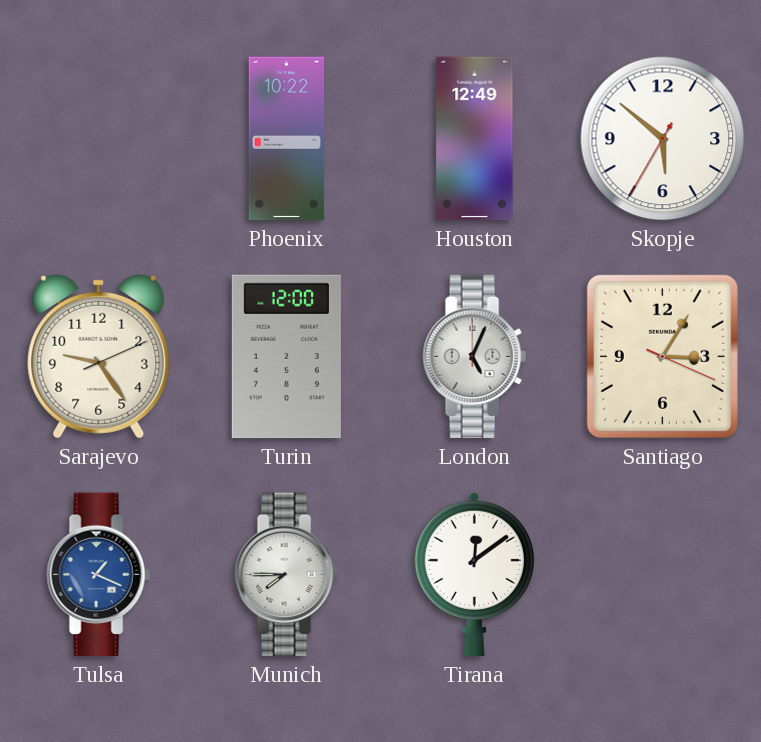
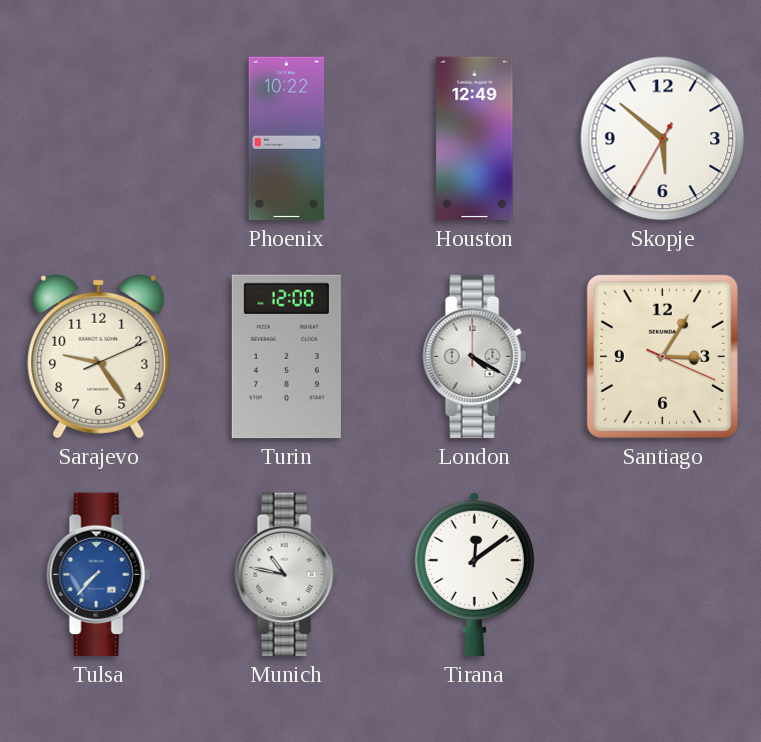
London: 5:04 -> 4:20
Tulsa: 1:19 -> 7:37
Munich: 7:45 -> 10:47
